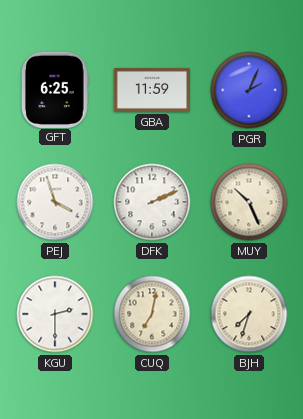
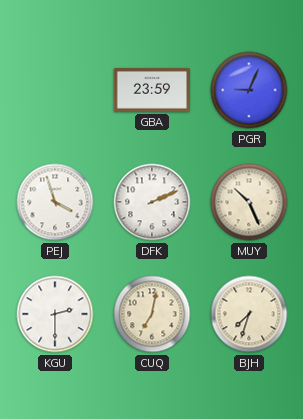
GFT: 6:25 -> none
GBA: 11:59 -> 23:59
PGR: 2:04 -> 9:04
